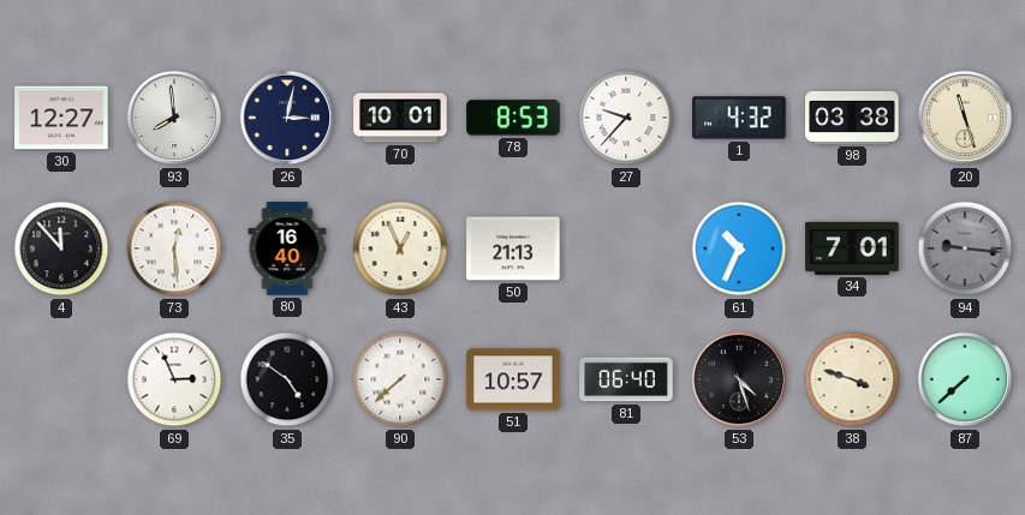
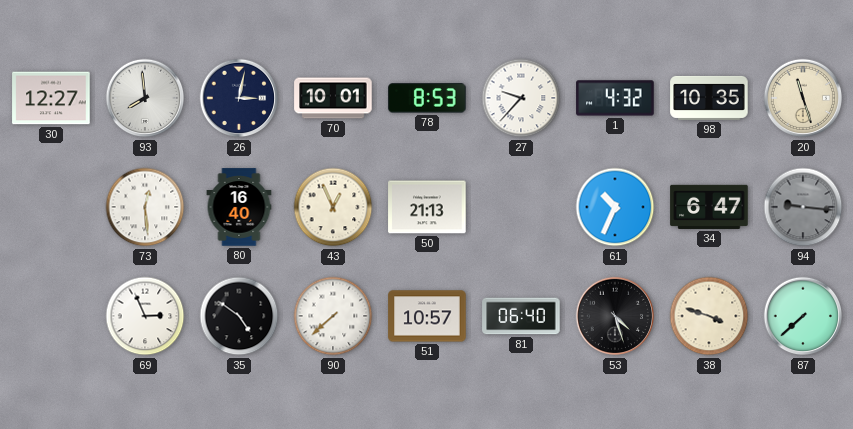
98: 03:38 -> 10:35
4: 11:53 -> none
34: 7:01 -> 6:47
